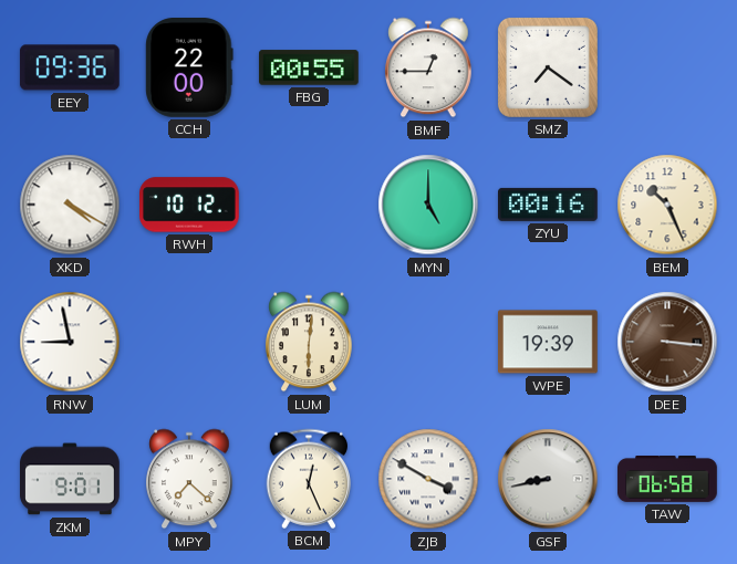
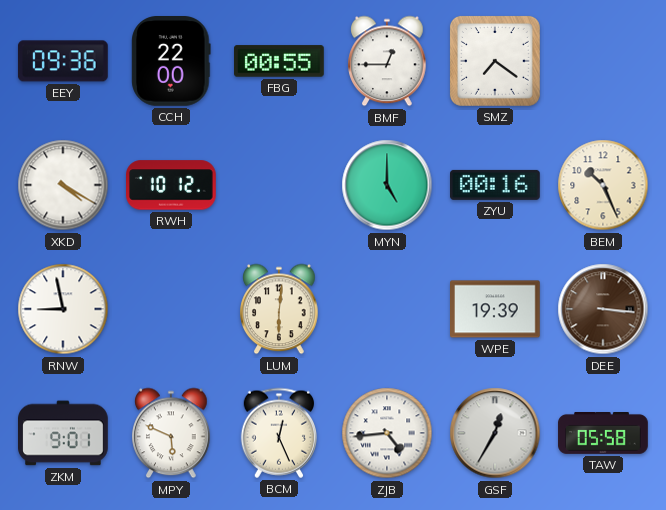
MPY: 7:22 -> 5:49
ZJB: 3:50 -> 4:44
GSF: 8:43 -> 12:35
TAW: 06:58 -> 05:58
